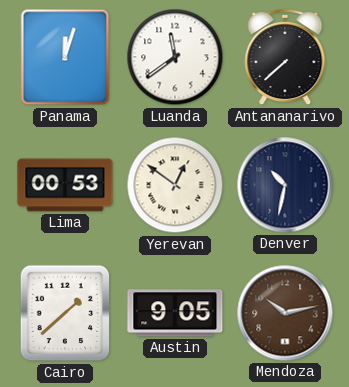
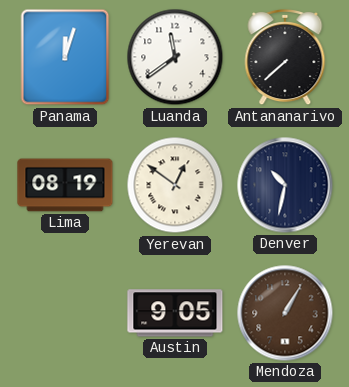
Lima: 00:53 -> 08:19
Cairo: 1:38 -> none
Mendoza: 10:13 -> 1:05
